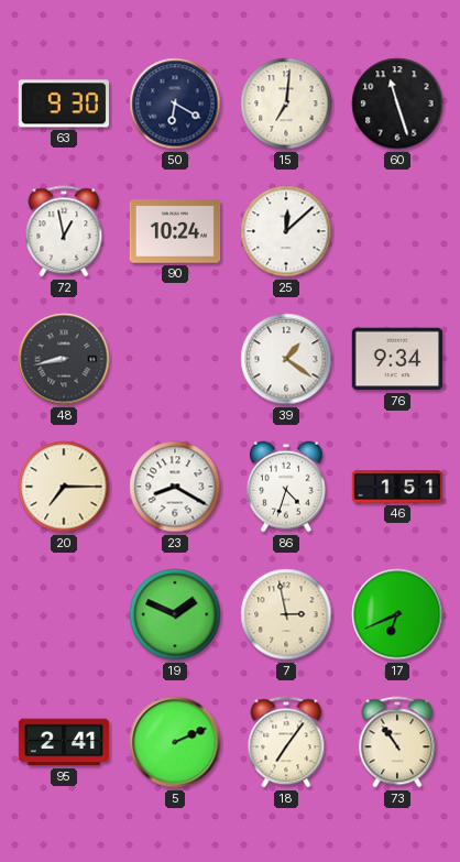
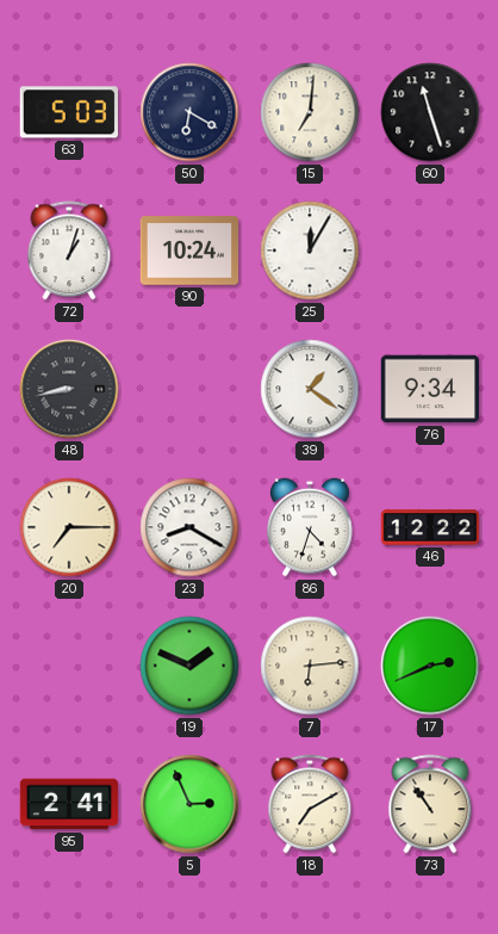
63: 9:30 -> 5:03
72: 12:58 -> 1:03
25: 12:08 -> 12:05
46: 1:51 -> 12:22
7: 2:58 -> 6:14
17: 6:41 -> 2:41
5: 2:11 -> 2:56
18: 7:06 -> 7:10
